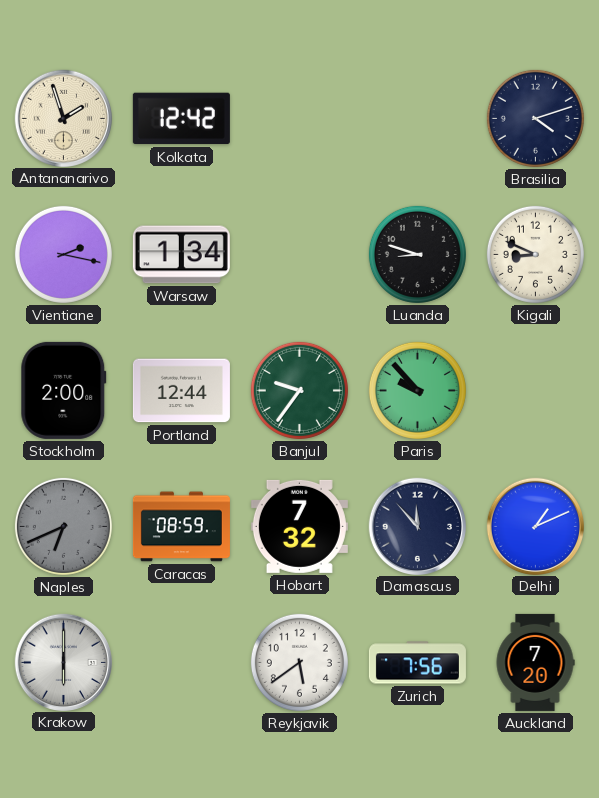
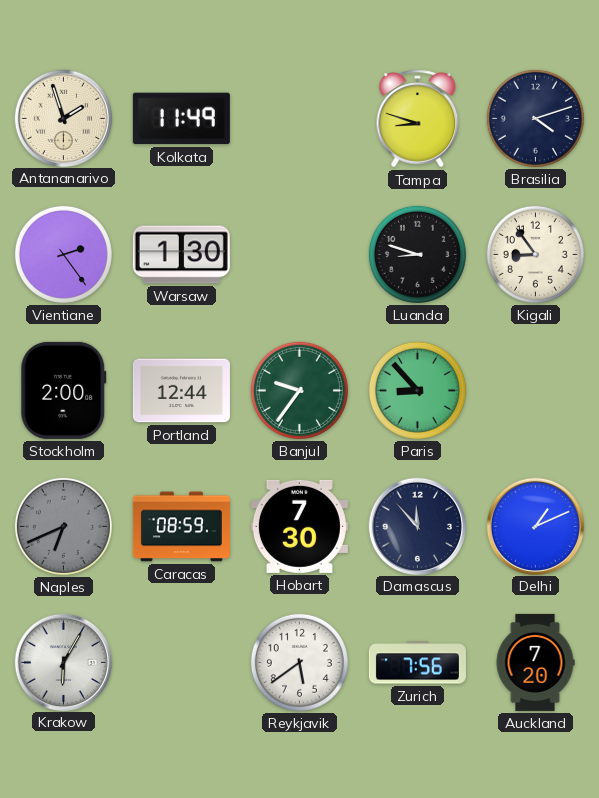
Kolkata: 12:42 -> 11:49
Tampa: none -> 8:48
Vientiane: 2:17 -> 2:24
Warsaw: 1:34 -> 1:30
Kigali: 8:49 -> 8:54
Paris: 9:53 -> 8:53
Hobart: 7:32 -> 7:30
Krakow: 6:00 -> 6:05
